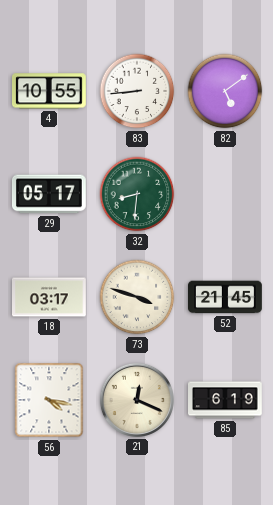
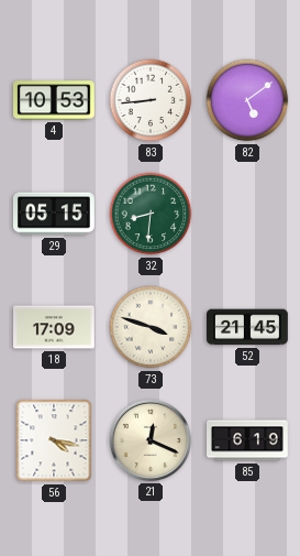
4: 10:55 -> 10:53
29: 05:17 -> 05:15
18: 03:17 -> 17:09
